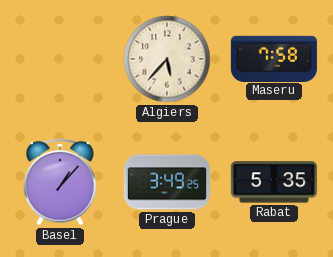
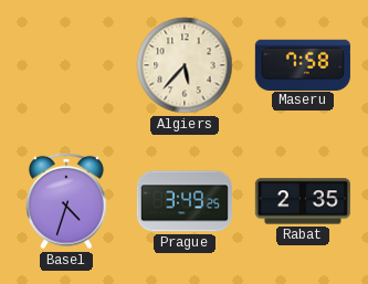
Basel: 1:07 -> 4:33
Rabat: 5:35 -> 2:35
